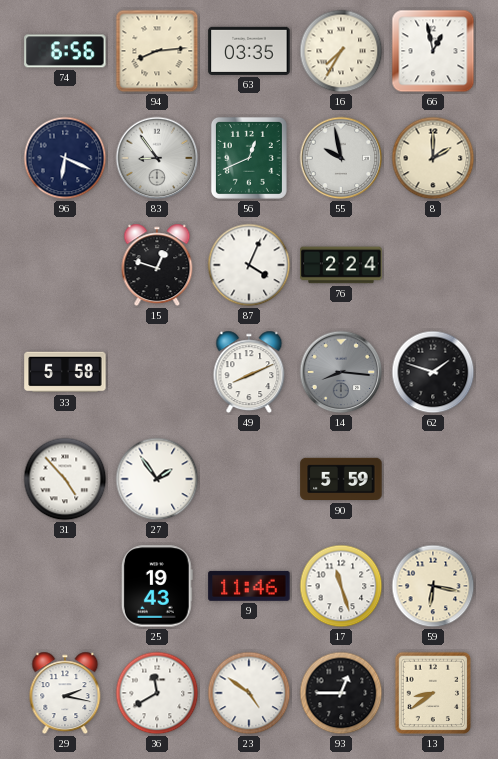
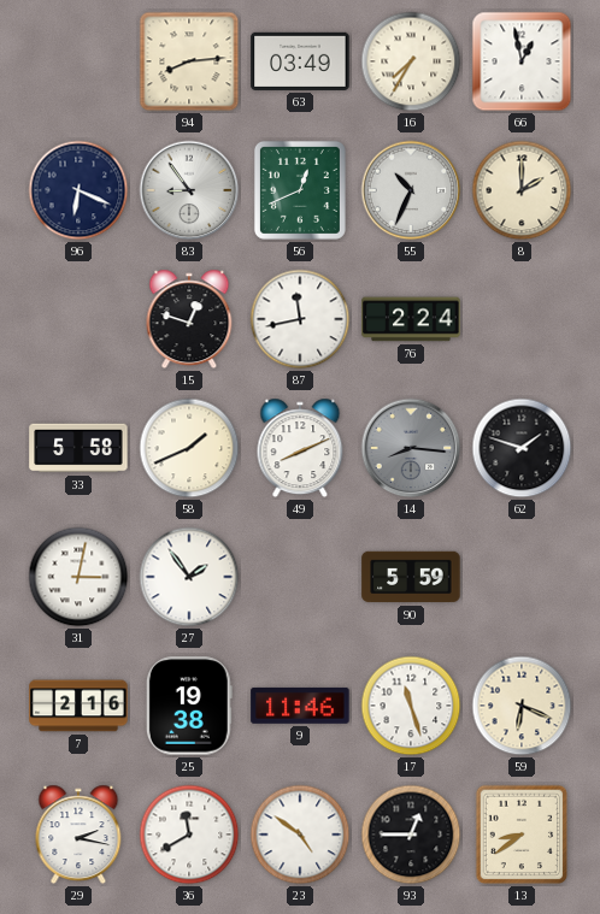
74: 6:56 -> none
63: 03:35 -> 03:49
55: 9:58 -> 10:34
87: 4:04 -> 11:43
58: none -> 1:41
31: 4:53 -> 3:02
7: none -> 2:16
25: 19:43 -> 19:38
59: 6:17 -> 6:19
